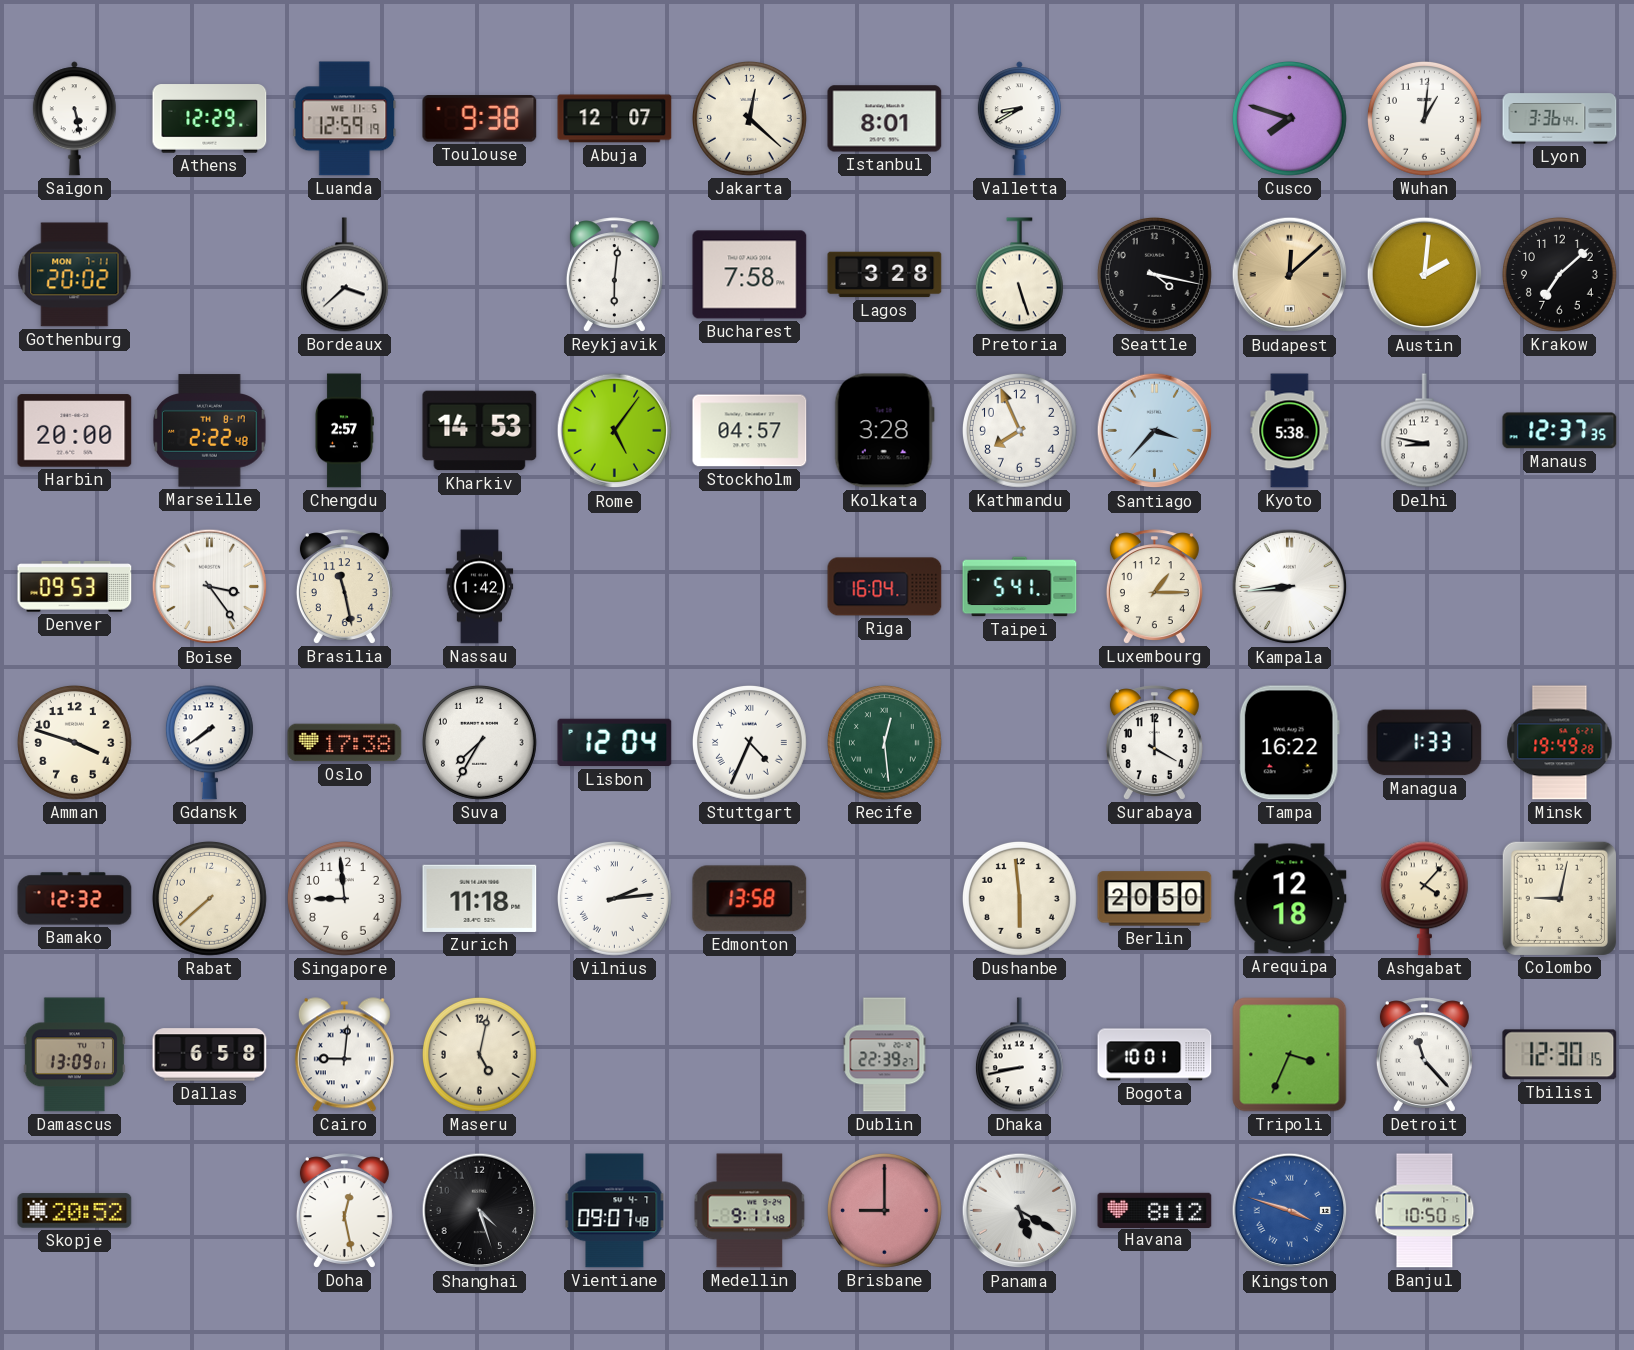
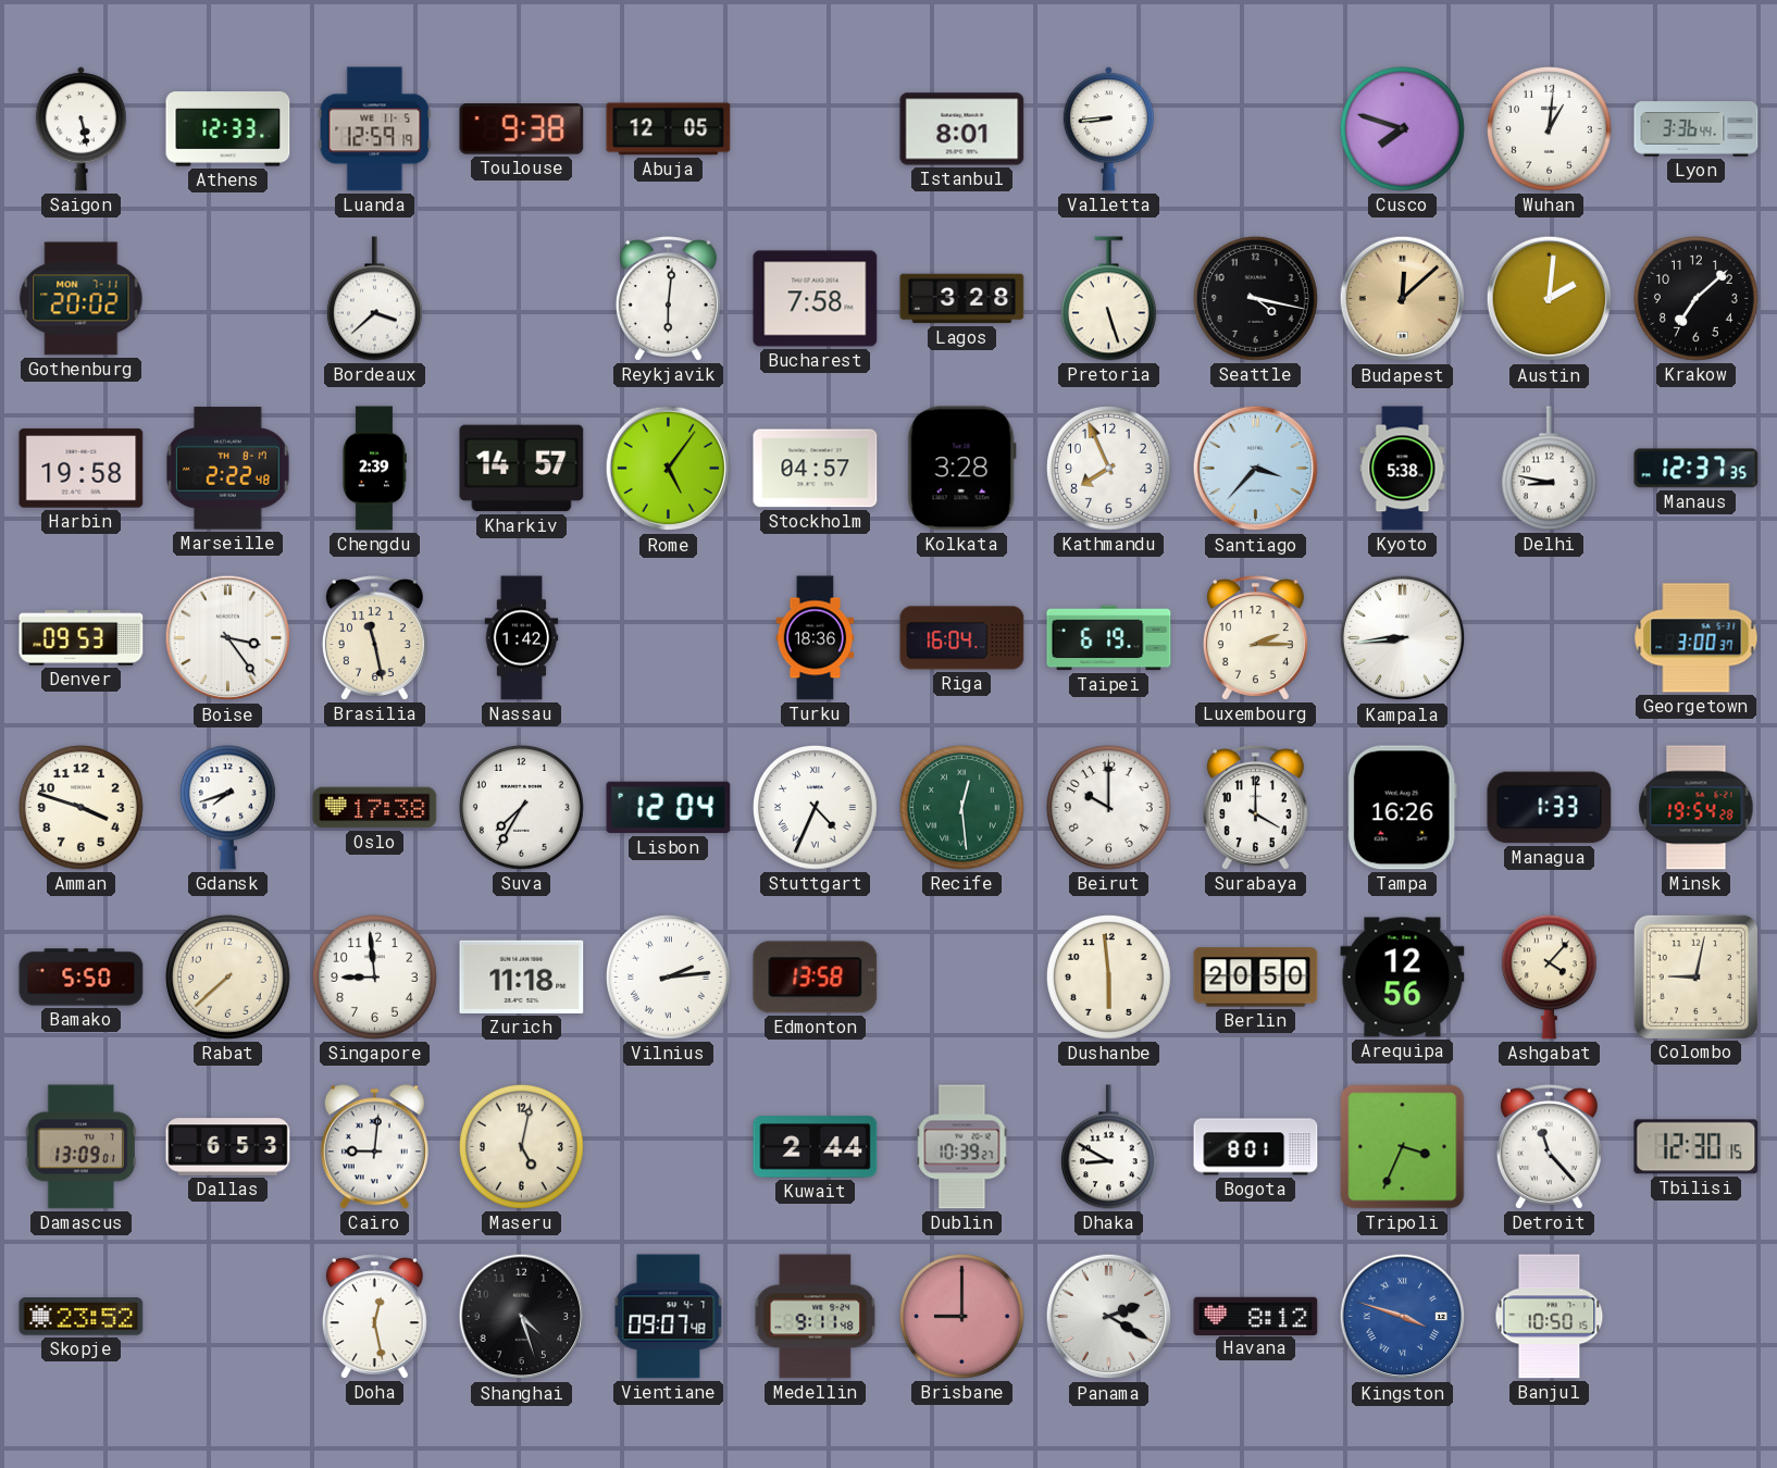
Athens: 12:29 -> 12:33
Abuja: 12:07 -> 12:05
Jakarta: 12:22 -> none
Valletta: 8:40 -> 8:44
Harbin: 20:00 -> 19:58
Chengdu: 2:57 -> 2:39
Kharkiv: 14:53 -> 14:57
Turku: none -> 18:36
Taipei: 5:41 -> 6:19
Luxembourg: 1:15 -> 2:15
Georgetown: none -> 3:00
Gdansk: 7:39 -> 7:42
Beirut: none -> 10:00
Tampa: 16:22 -> 16:26
Minsk: 19:49 -> 19:54
Bamako: 12:32 -> 5:50
Arequipa: 12:18 -> 12:56
Dallas: 6:58 -> 6:53
Kuwait: none -> 2:44
Dublin: 22:39 -> 10:39
Dhaka: 8:43 -> 8:50
Bogota: 10:01 -> 8:01
Skopje: 20:52 -> 23:52
Panama: 5:20 -> 2:20
